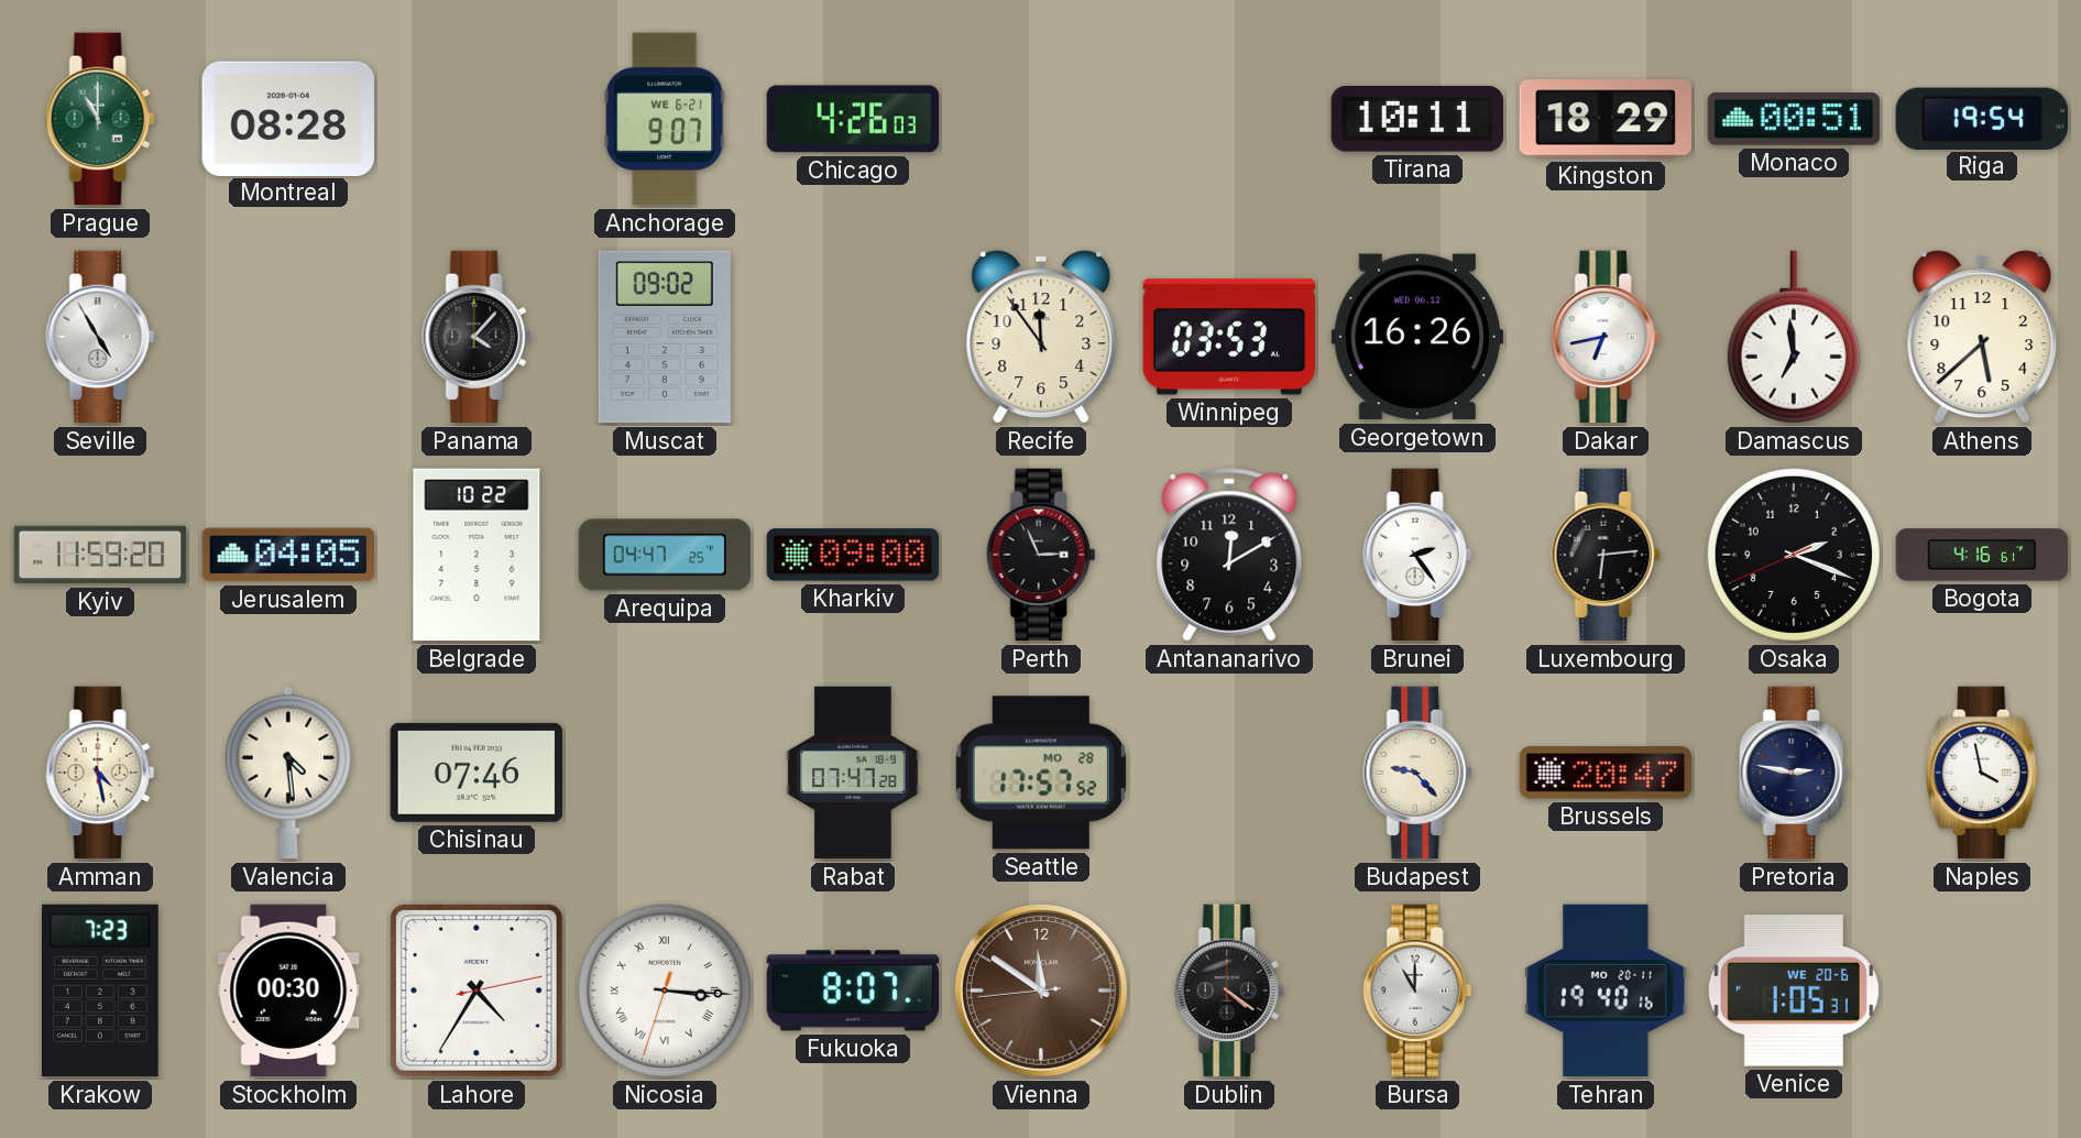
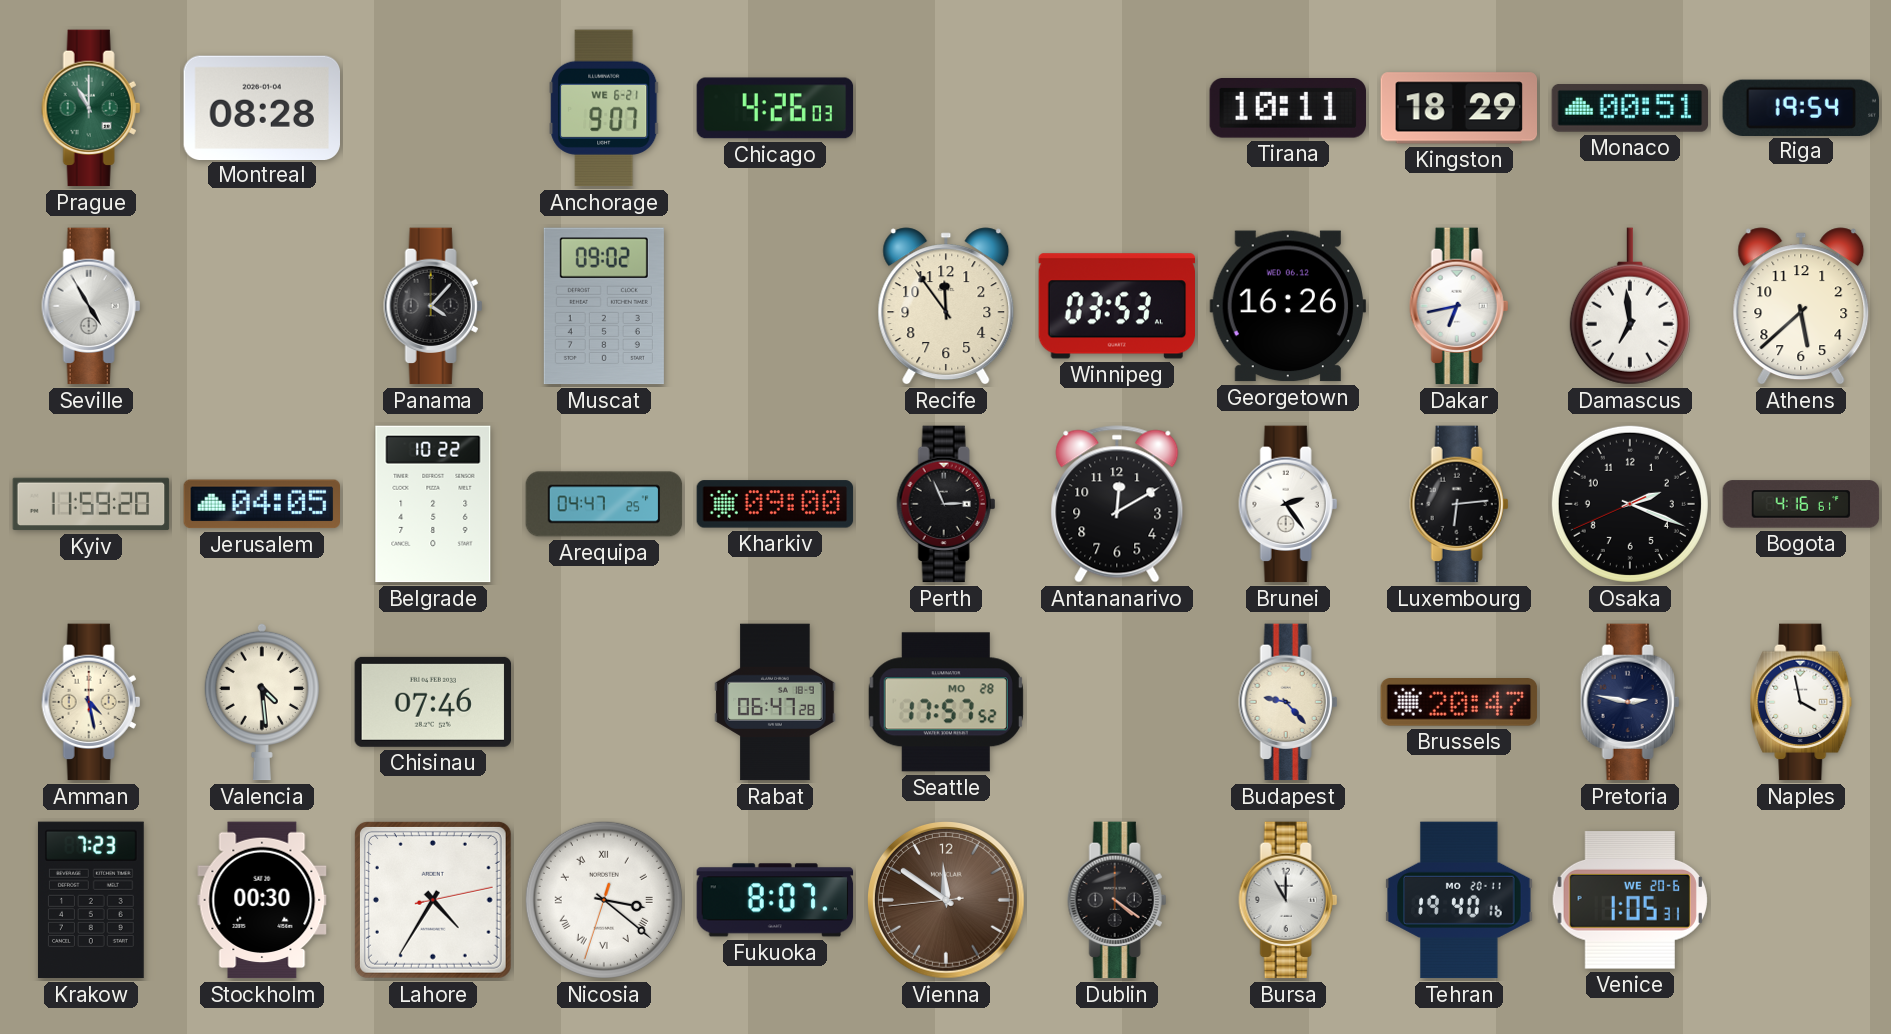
Rabat: 07:47 -> 06:47
Nicosia: 3:15 -> 3:21
